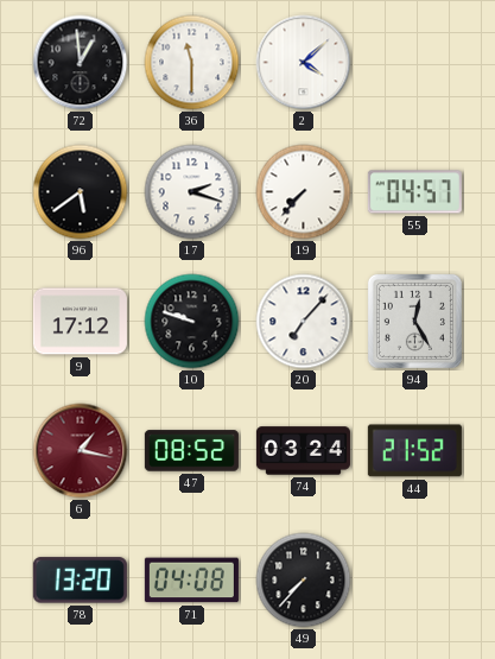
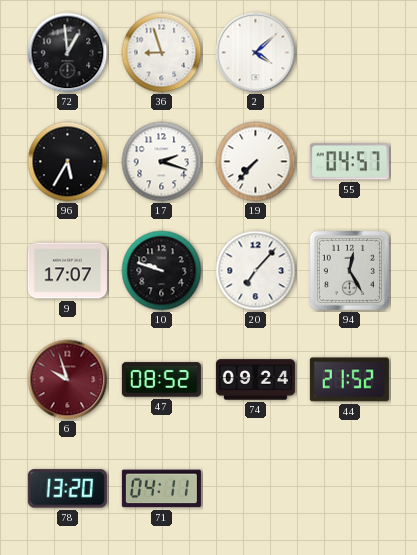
36: 11:30 -> 8:57
96: 5:39 -> 5:35
9: 17:12 -> 17:07
6: 1:17 -> 9:57
74: 03:24 -> 09:24
71: 04:08 -> 04:11
49: 7:37 -> none
